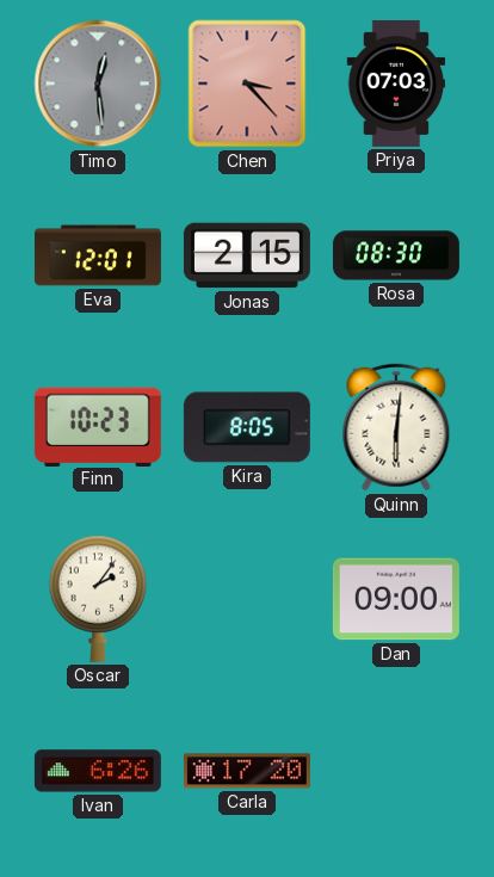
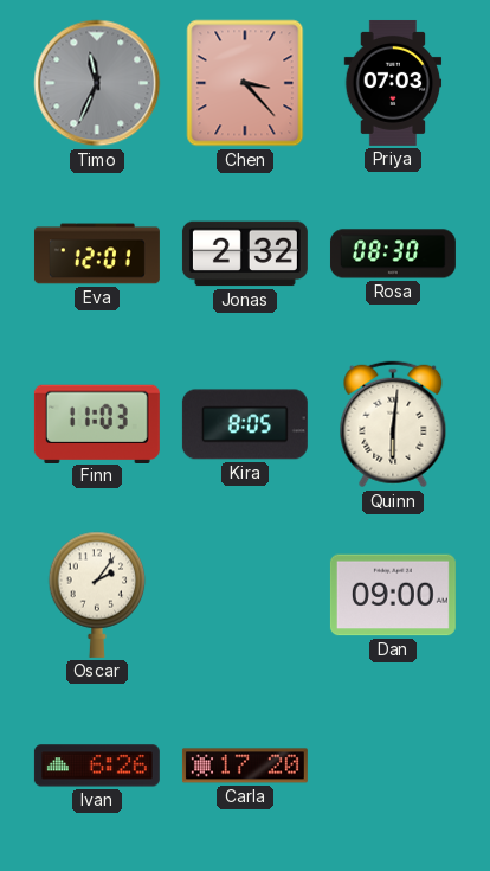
Timo: 12:29 -> 11:34
Jonas: 2:15 -> 2:32
Finn: 10:23 -> 11:03
